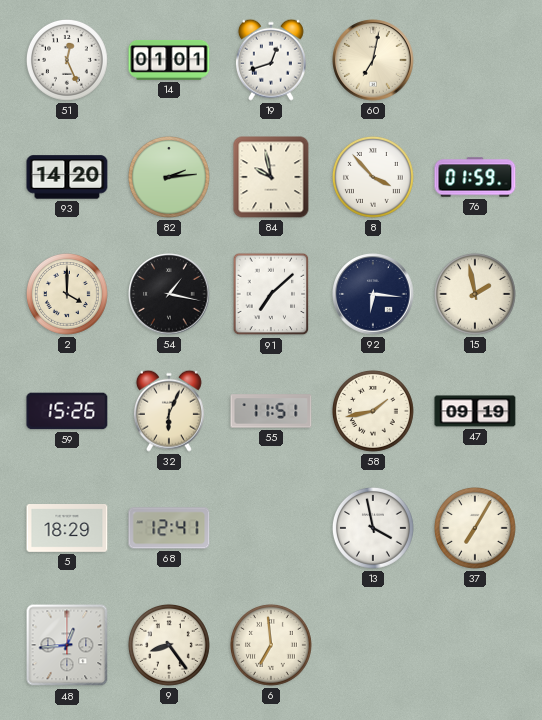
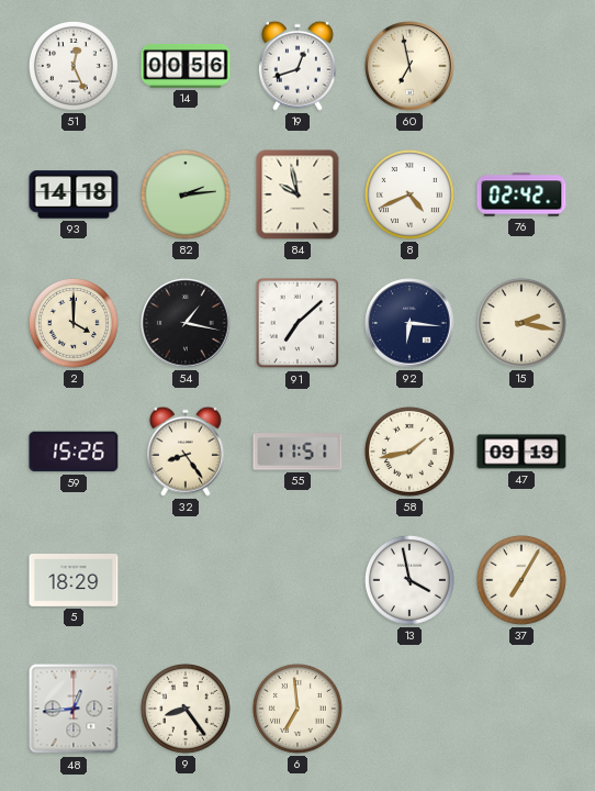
14: 01:01 -> 00:56
60: 7:02 -> 6:58
93: 14:20 -> 14:18
8: 3:53 -> 4:41
76: 01:59 -> 02:42
15: 1:58 -> 2:17
32: 6:04 -> 8:24
68: 12:41 -> none
